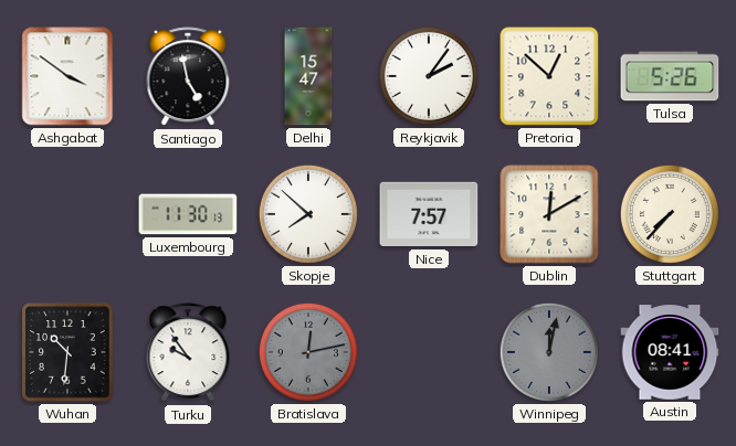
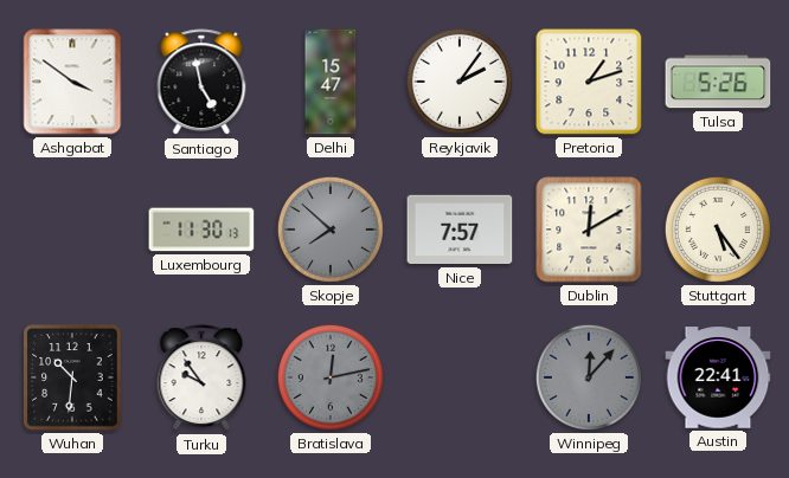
Pretoria: 12:52 -> 1:12
Skopje dial: white -> grey
Stuttgart: 7:37 -> 5:24
Winnipeg: 12:02 -> 12:07
Austin: 08:41 -> 22:41
